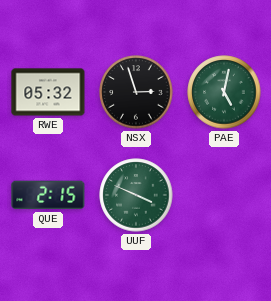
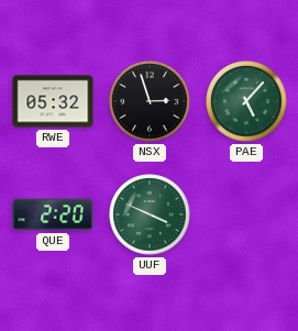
PAE: 5:02 -> 5:07
QUE: 2:15 -> 2:20
